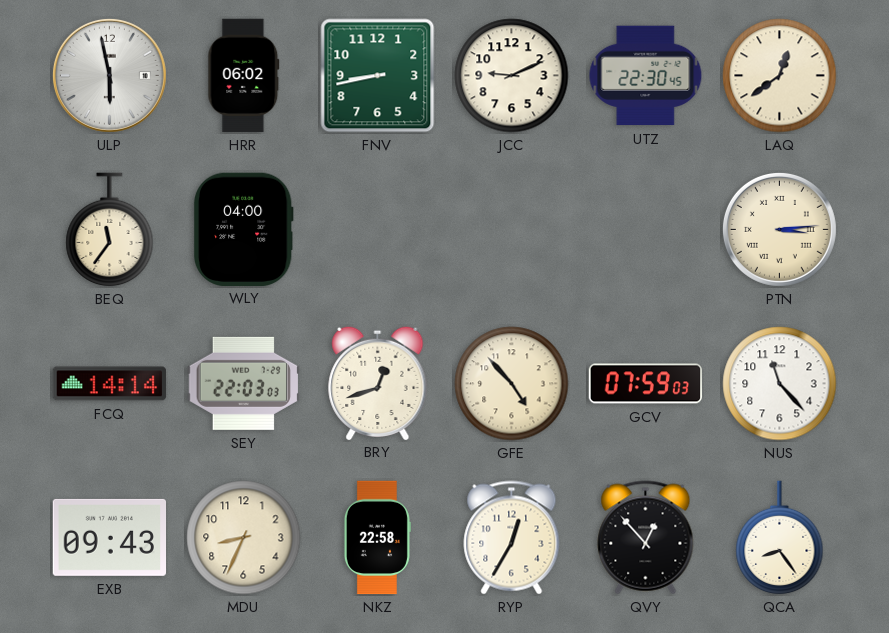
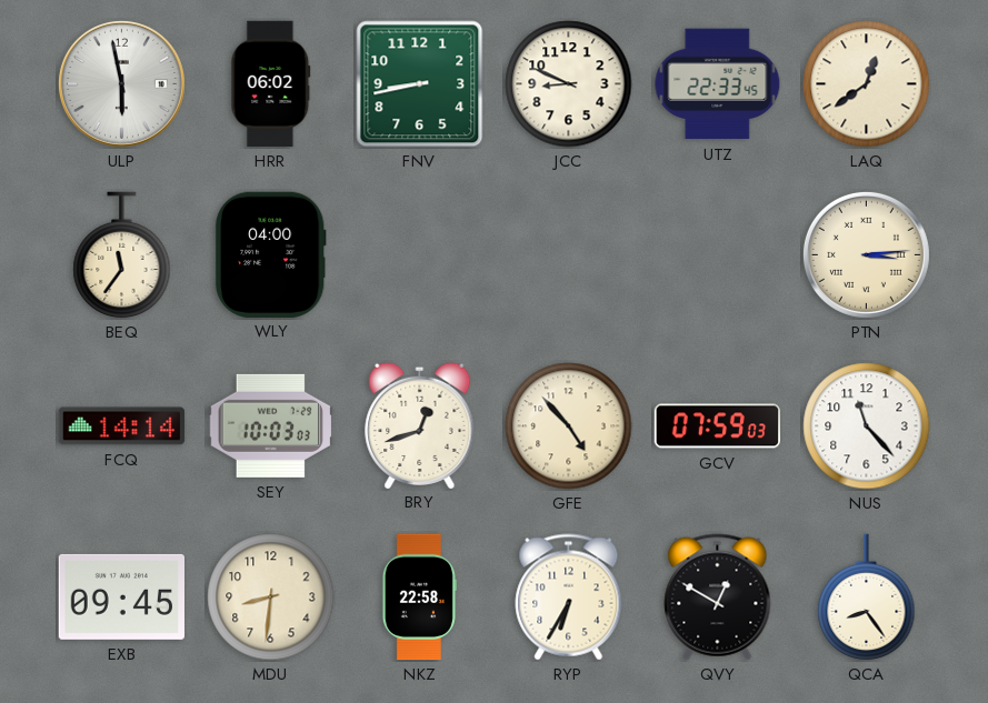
JCC: 9:11 -> 8:49
UTZ: 22:30 -> 22:33
SEY: 22:03 -> 10:03
EXB: 09:43 -> 09:45
MDU: 8:34 -> 8:31
RYP: 12:35 -> 6:35
QVY: 12:53 -> 12:50
